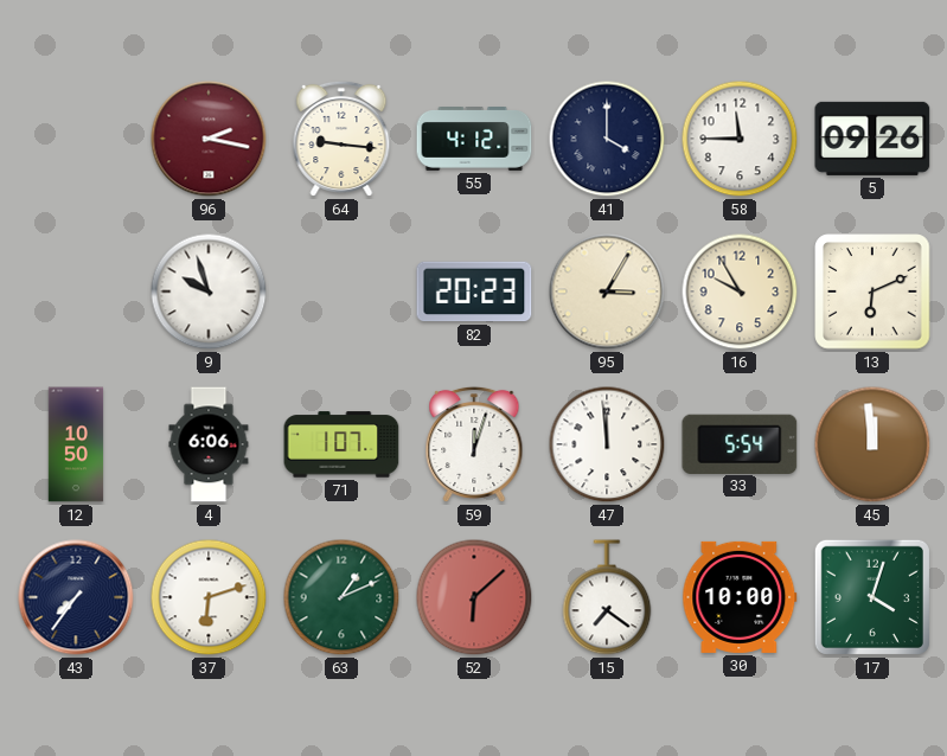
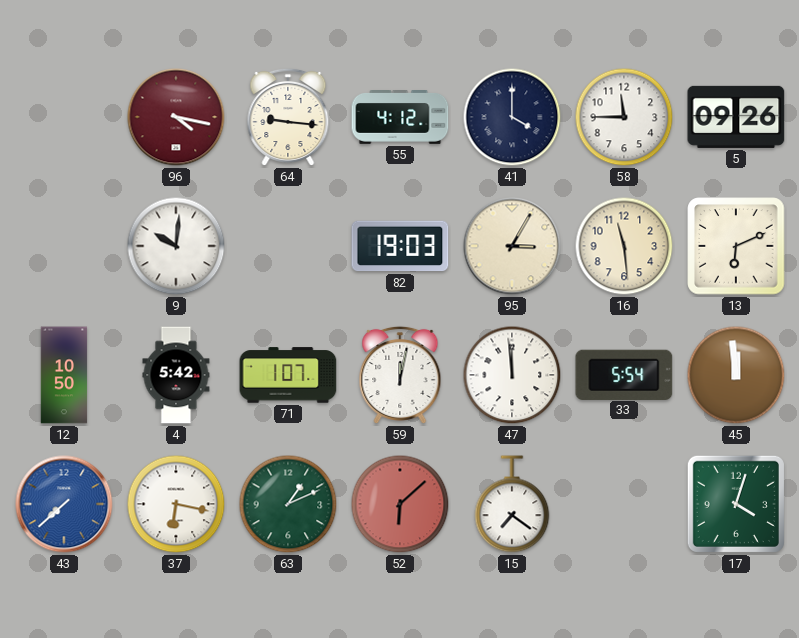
96: 2:17 -> 4:17
9: 9:57 -> 10:01
82: 20:23 -> 19:03
16: 9:55 -> 11:29
4: 6:06 -> 5:42
59: 12:03 -> 12:02
43: 7:36 -> 7:38
43 dial: navy -> blue
37: 6:12 -> 6:17
30: 10:00 -> none
